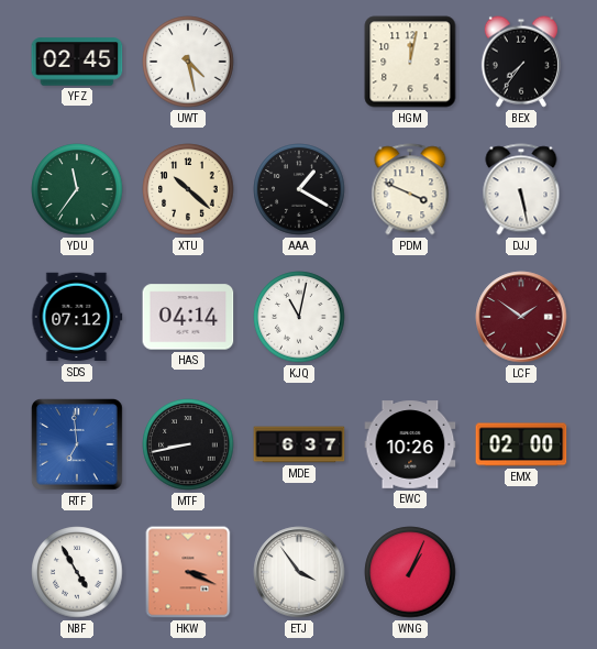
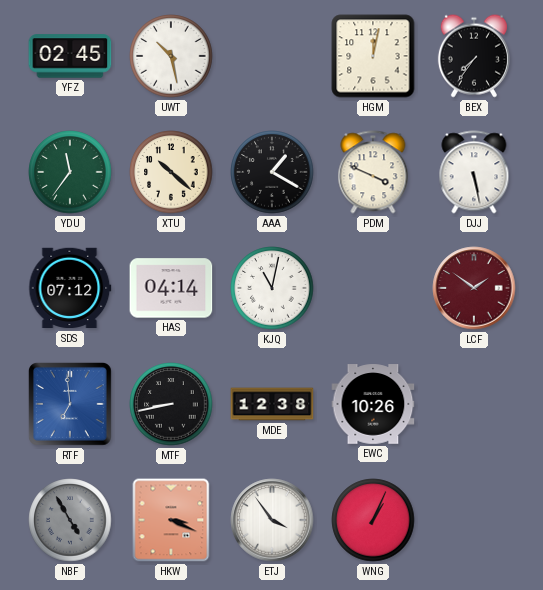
UWT: 4:28 -> 10:28
MDE: 6:37 -> 12:38
EMX: 02:00 -> none
NBF dial: white -> grey
